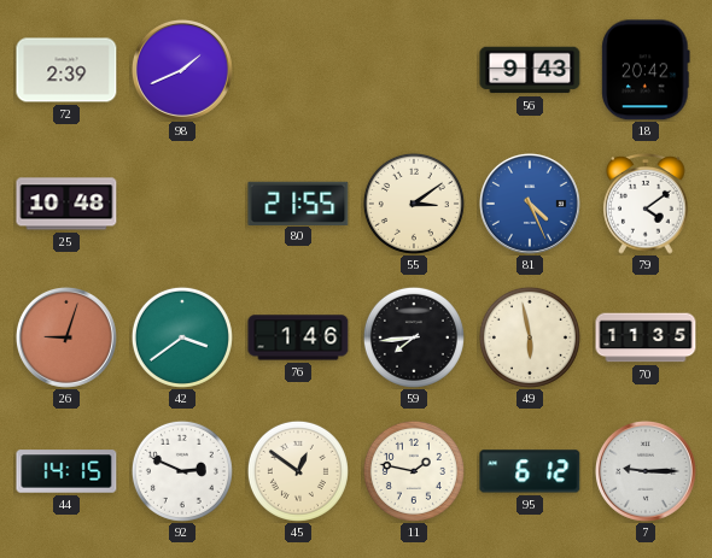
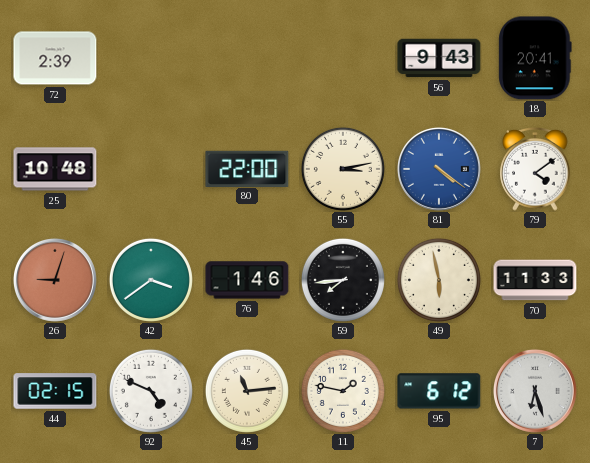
98: 1:41 -> none
18: 20:42 -> 20:41
80: 21:55 -> 22:00
55: 3:09 -> 3:13
81: 4:26 -> 4:21
70: 11:35 -> 11:33
44: 14:15 -> 02:15
92: 2:49 -> 4:49
45: 12:51 -> 11:14
7: 9:15 -> 6:27
